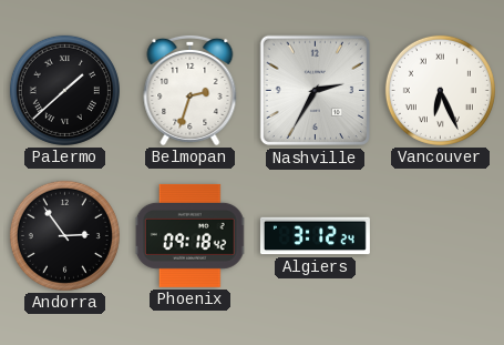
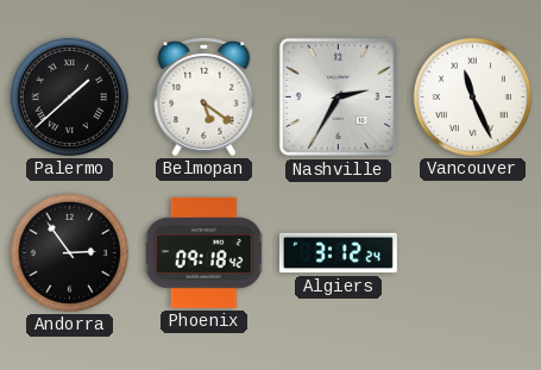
Belmopan: 2:33 -> 5:21
Vancouver: 6:26 -> 11:26
